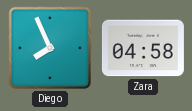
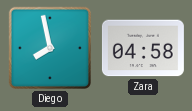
Diego: 7:56 -> 7:58
